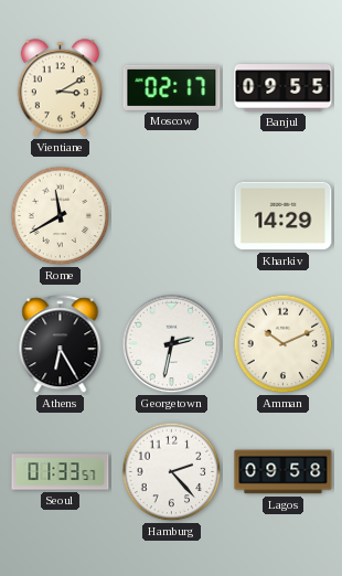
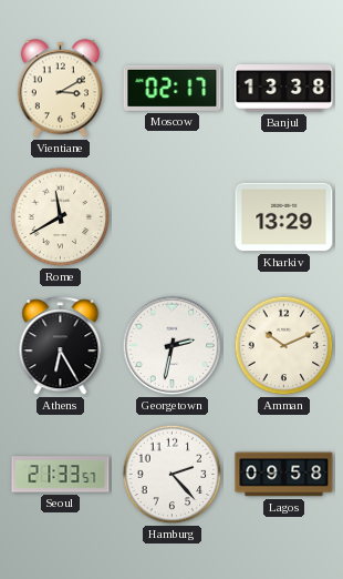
Banjul: 09:55 -> 13:38
Kharkiv: 14:29 -> 13:29
Seoul: 01:33 -> 21:33
